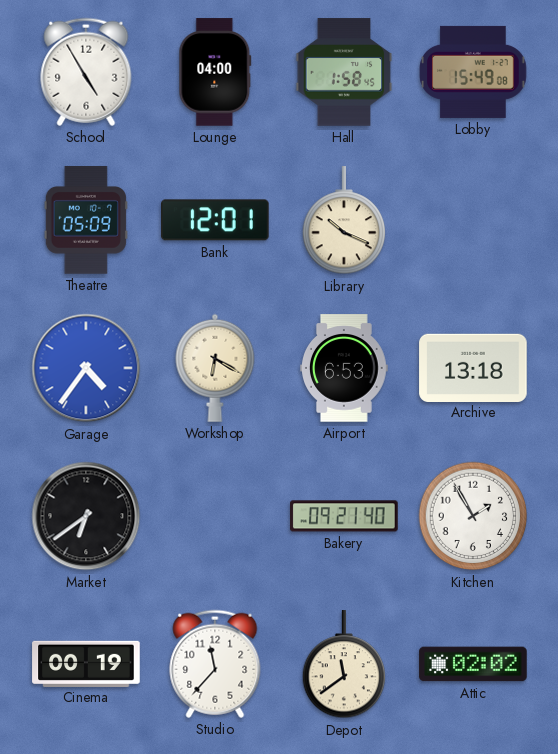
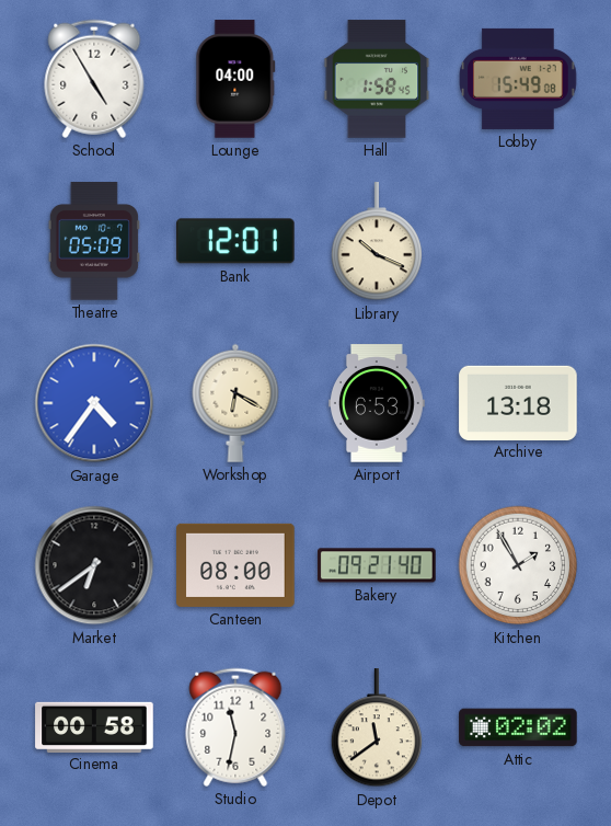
Canteen: none -> 08:00
Cinema: 00:19 -> 00:58
Studio: 11:37 -> 11:32
